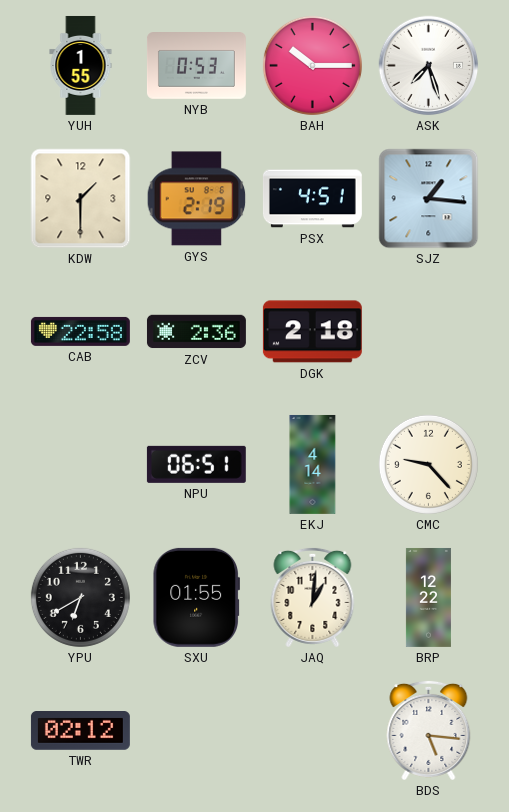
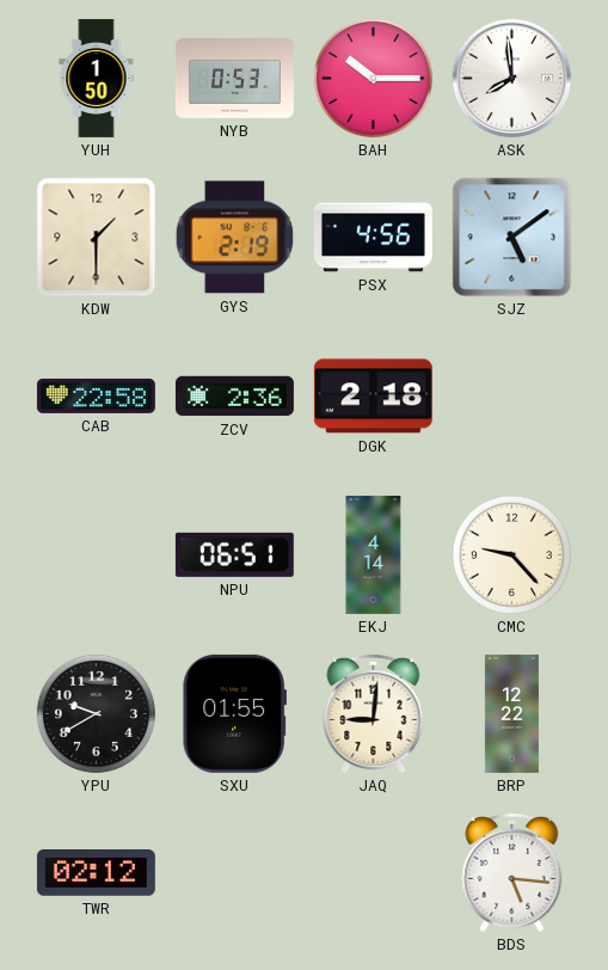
YUH: 1:55 -> 1:50
ASK: 7:27 -> 7:59
PSX: 4:51 -> 4:56
SJZ: 1:16 -> 5:09
YPU: 6:40 -> 9:40
JAQ: 1:01 -> 9:01
